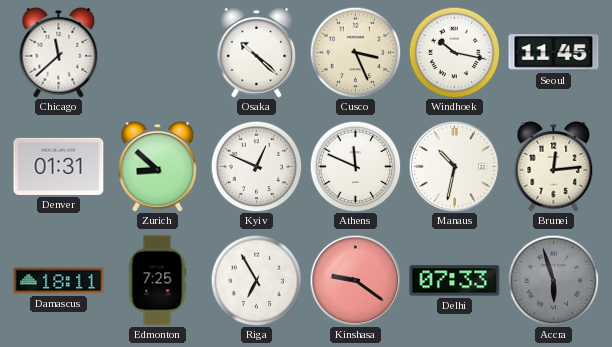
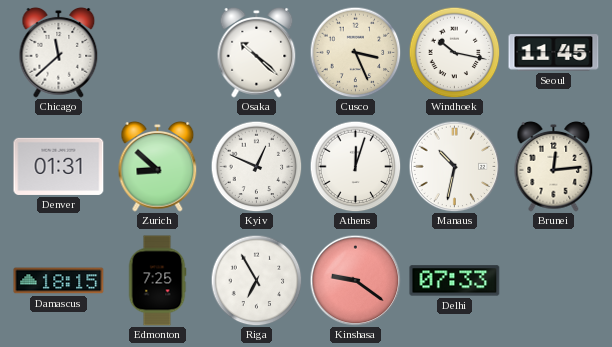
Athens: 11:49 -> 12:03
Damascus: 18:11 -> 18:15
Accra: 5:57 -> none
